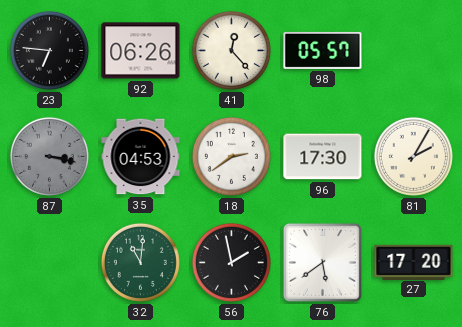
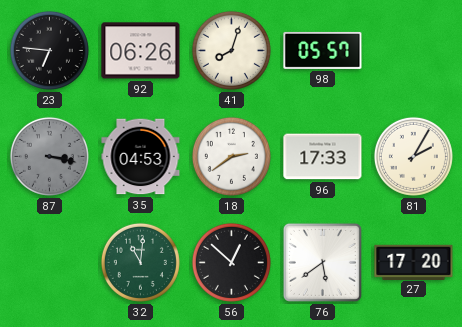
41: 12:23 -> 8:03
96: 17:30 -> 17:33
56: 1:58 -> 12:52
